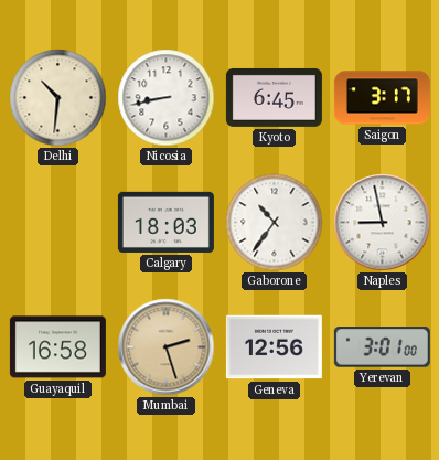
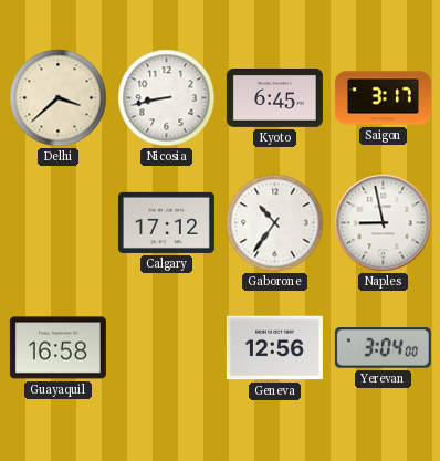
Delhi: 10:31 -> 3:38
Calgary: 18:03 -> 17:12
Mumbai: 2:27 -> none
Yerevan: 3:01 -> 3:04
